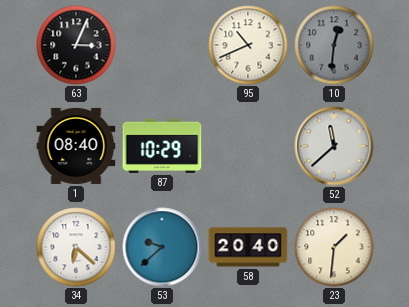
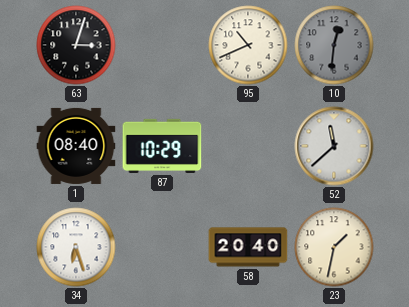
63: 3:04 -> 3:03
34: 6:22 -> 6:27
53: 9:38 -> none
23: 1:31 -> 1:32
